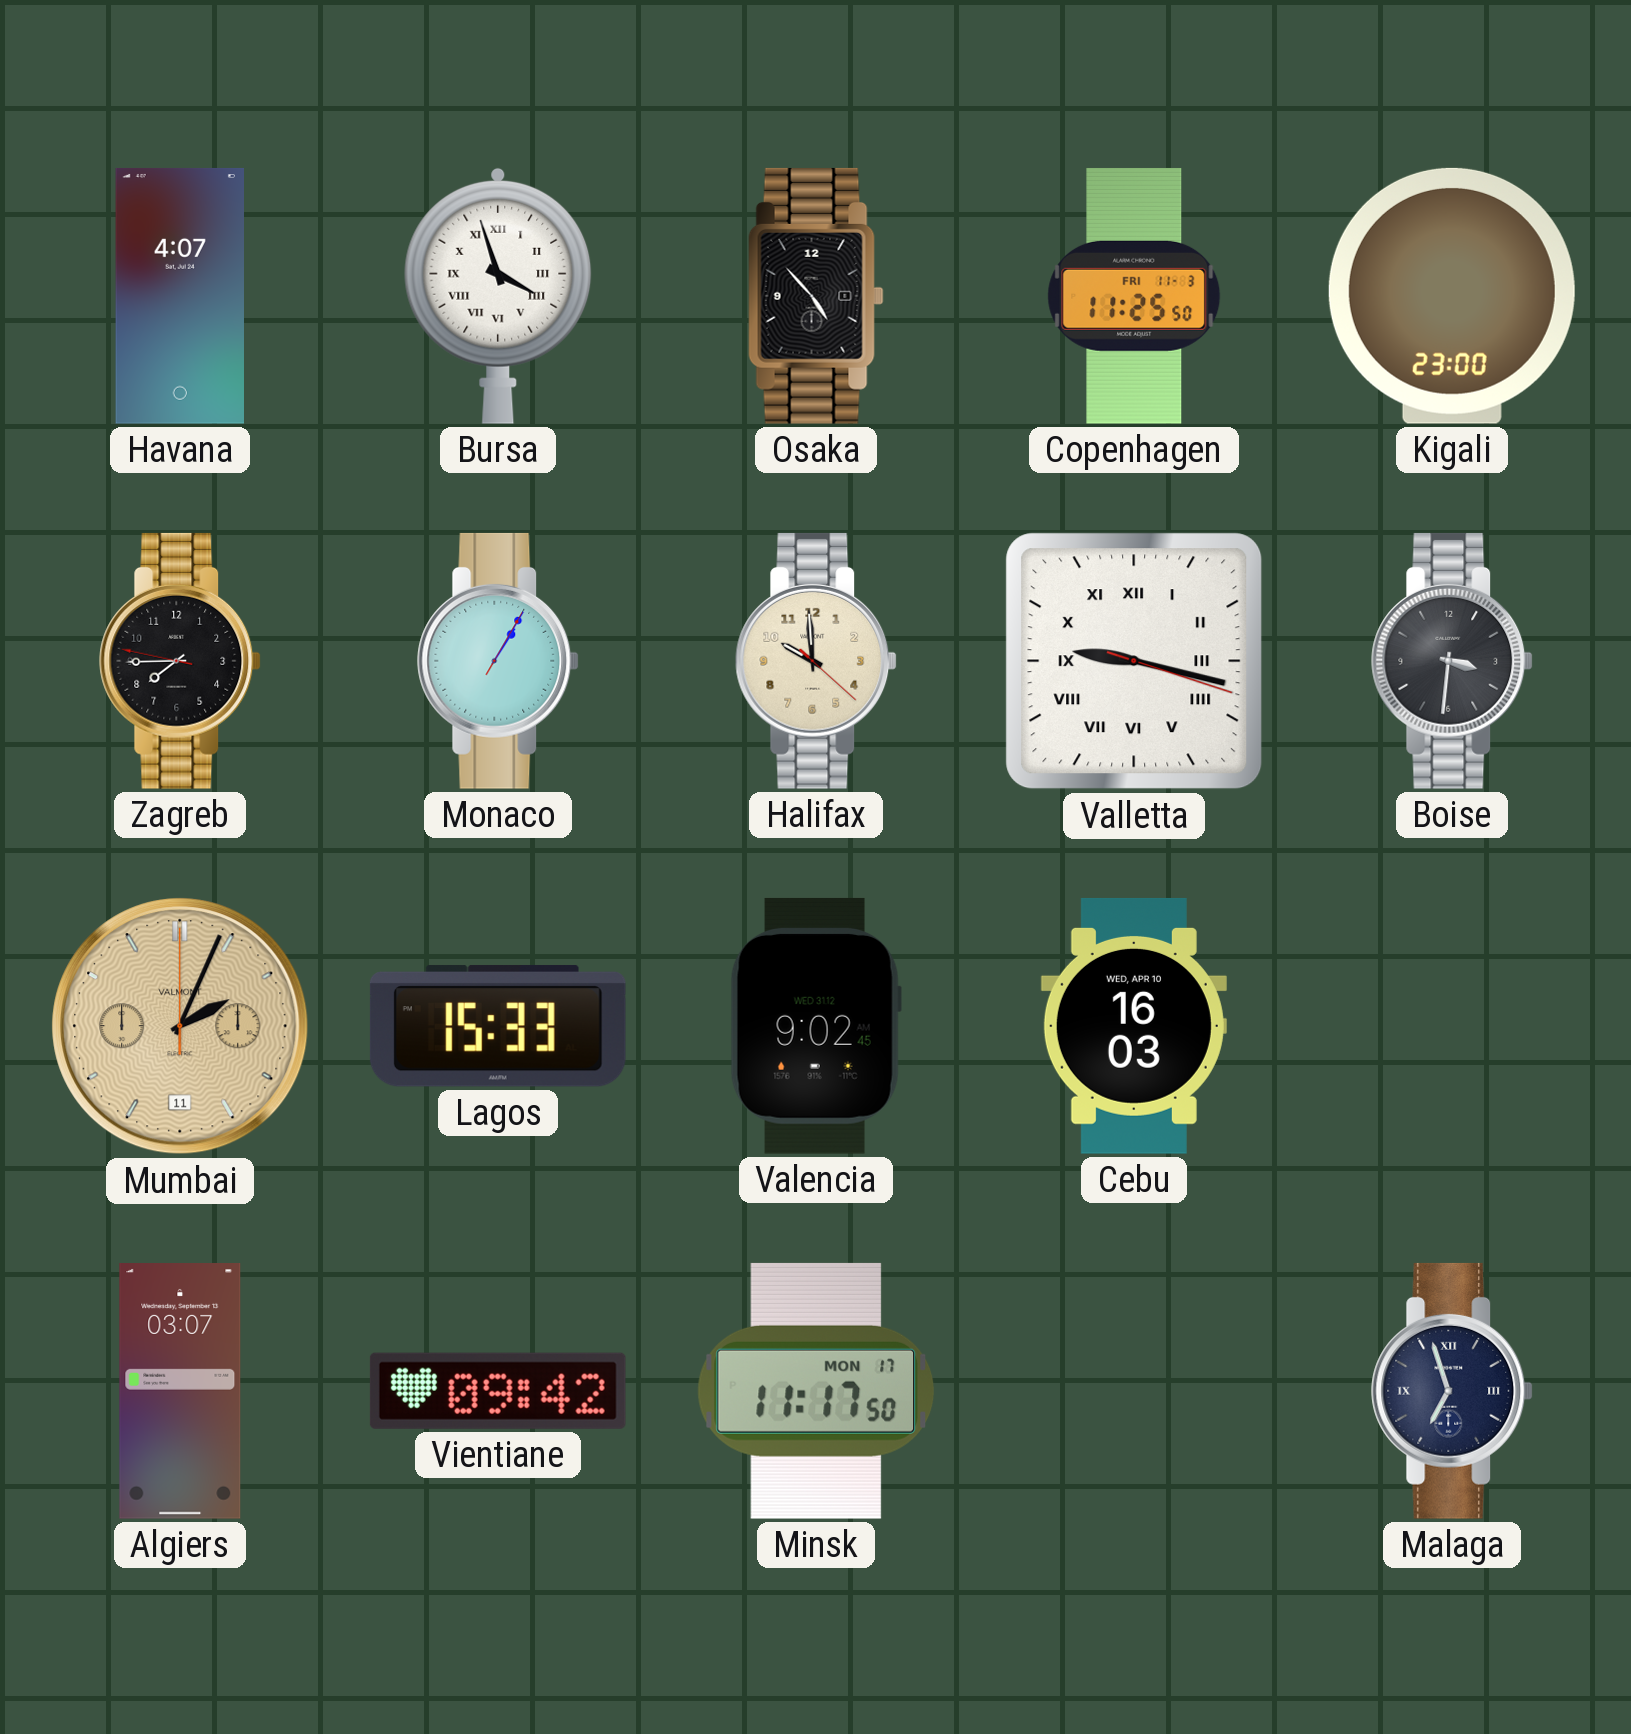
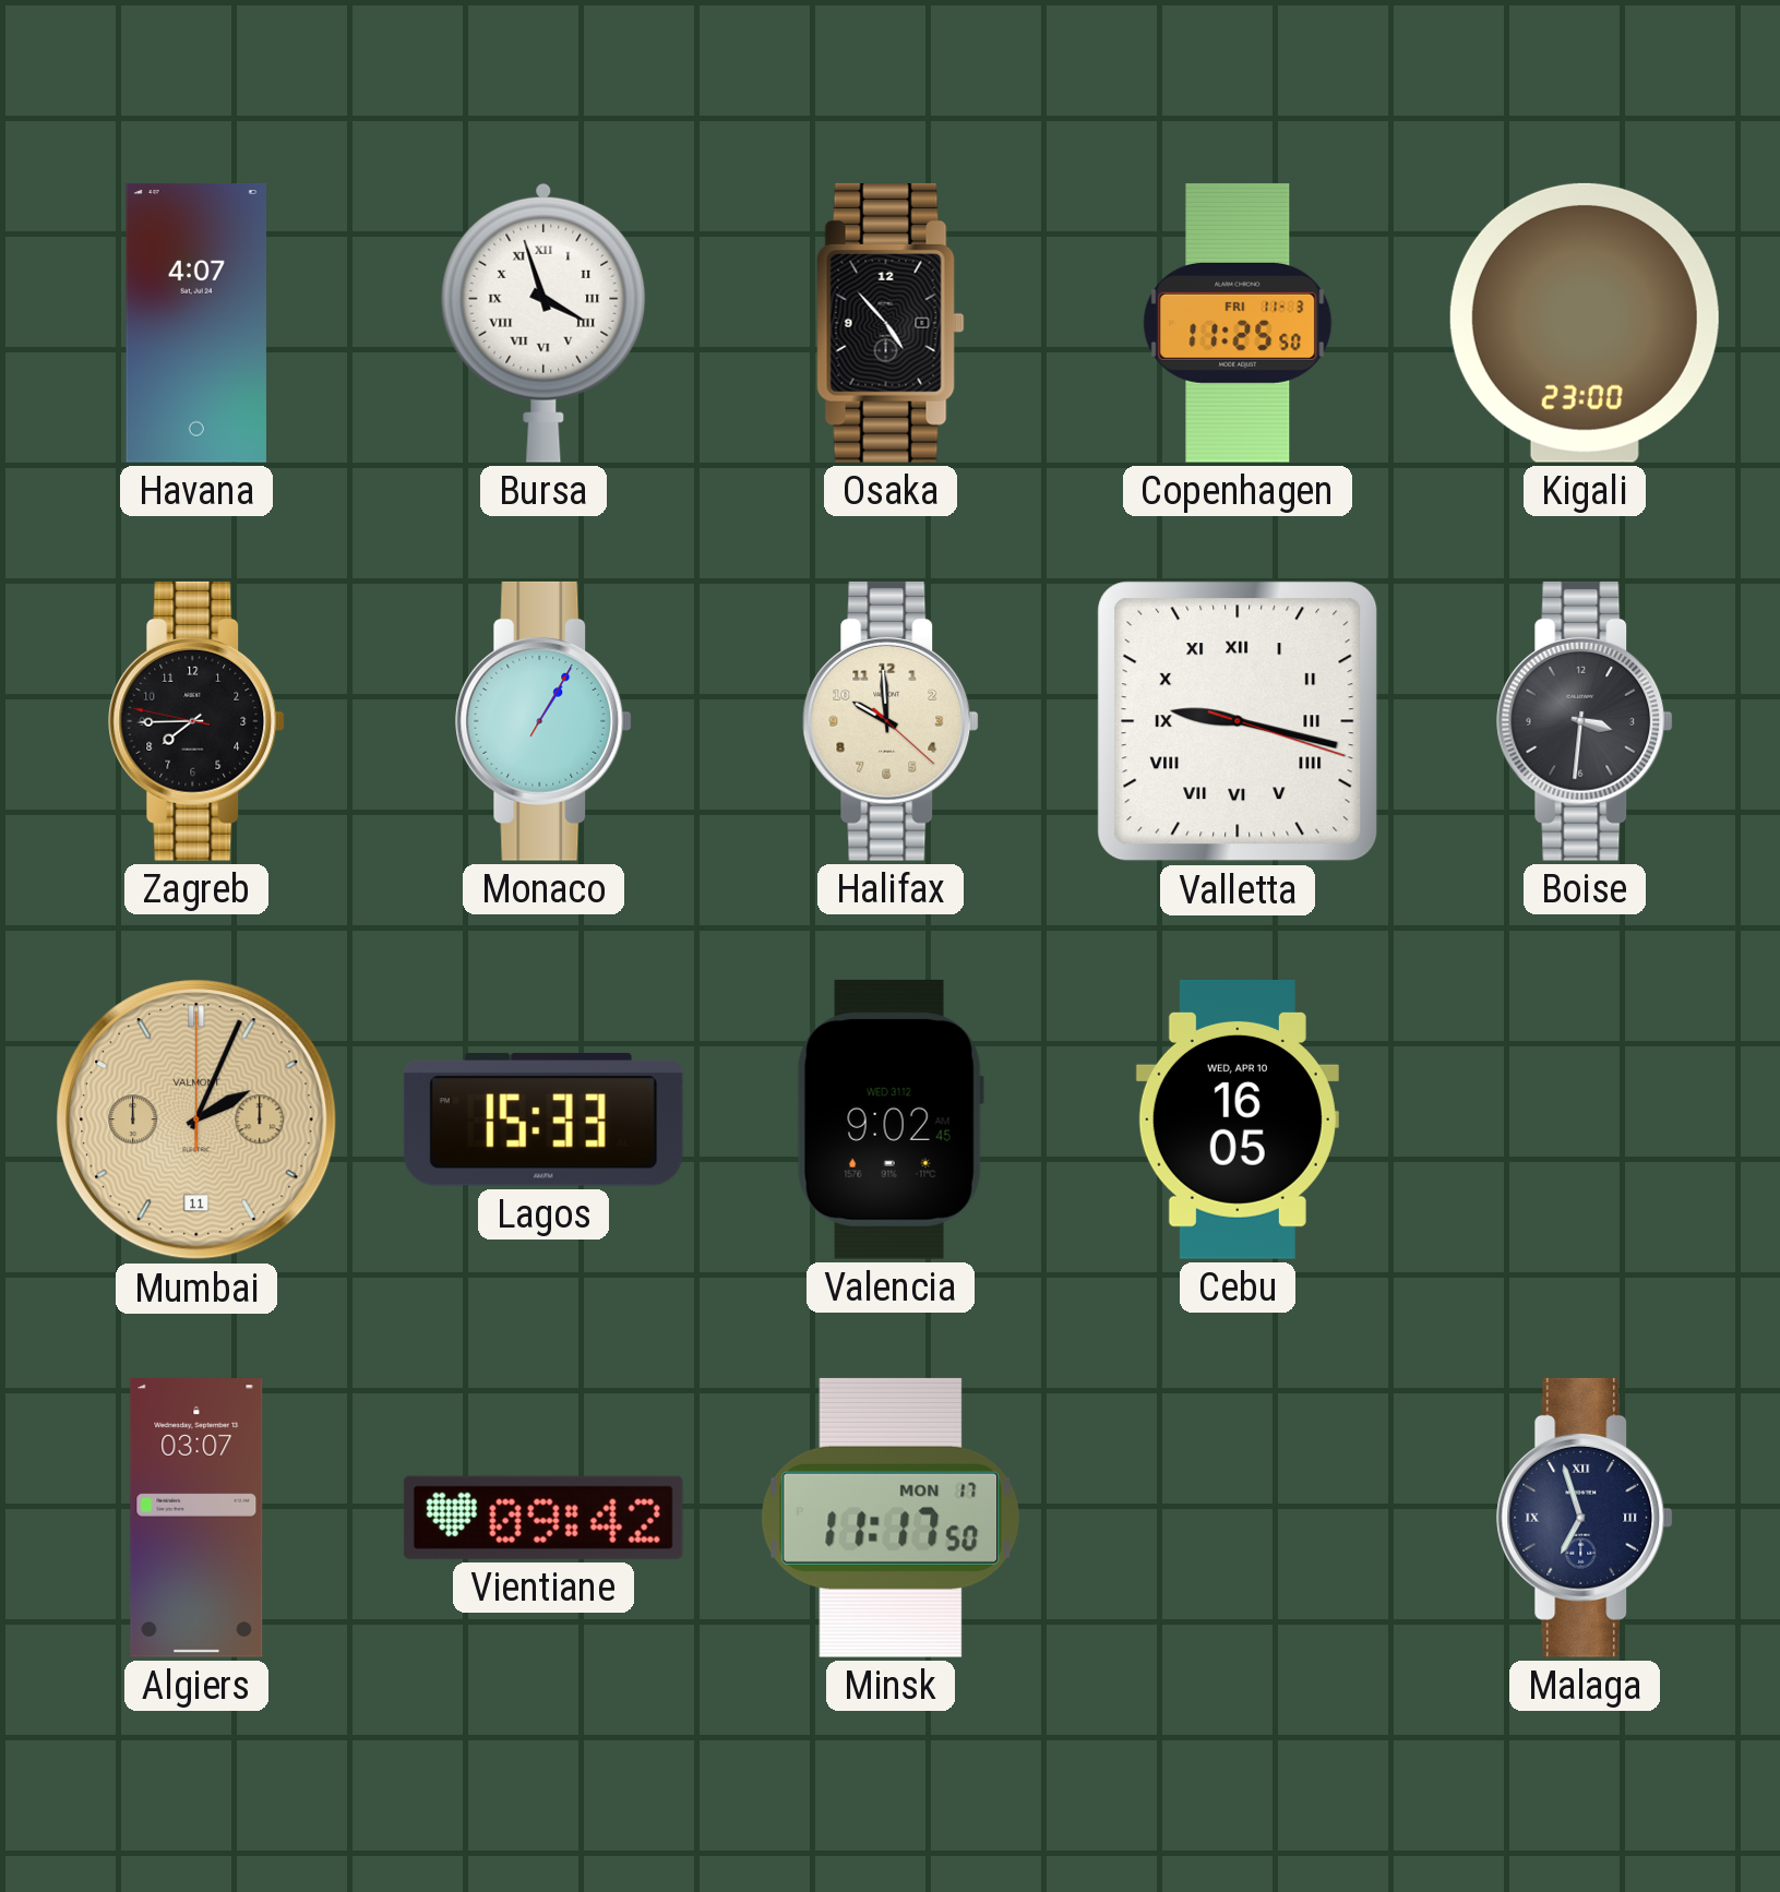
Cebu: 16:03 -> 16:05
